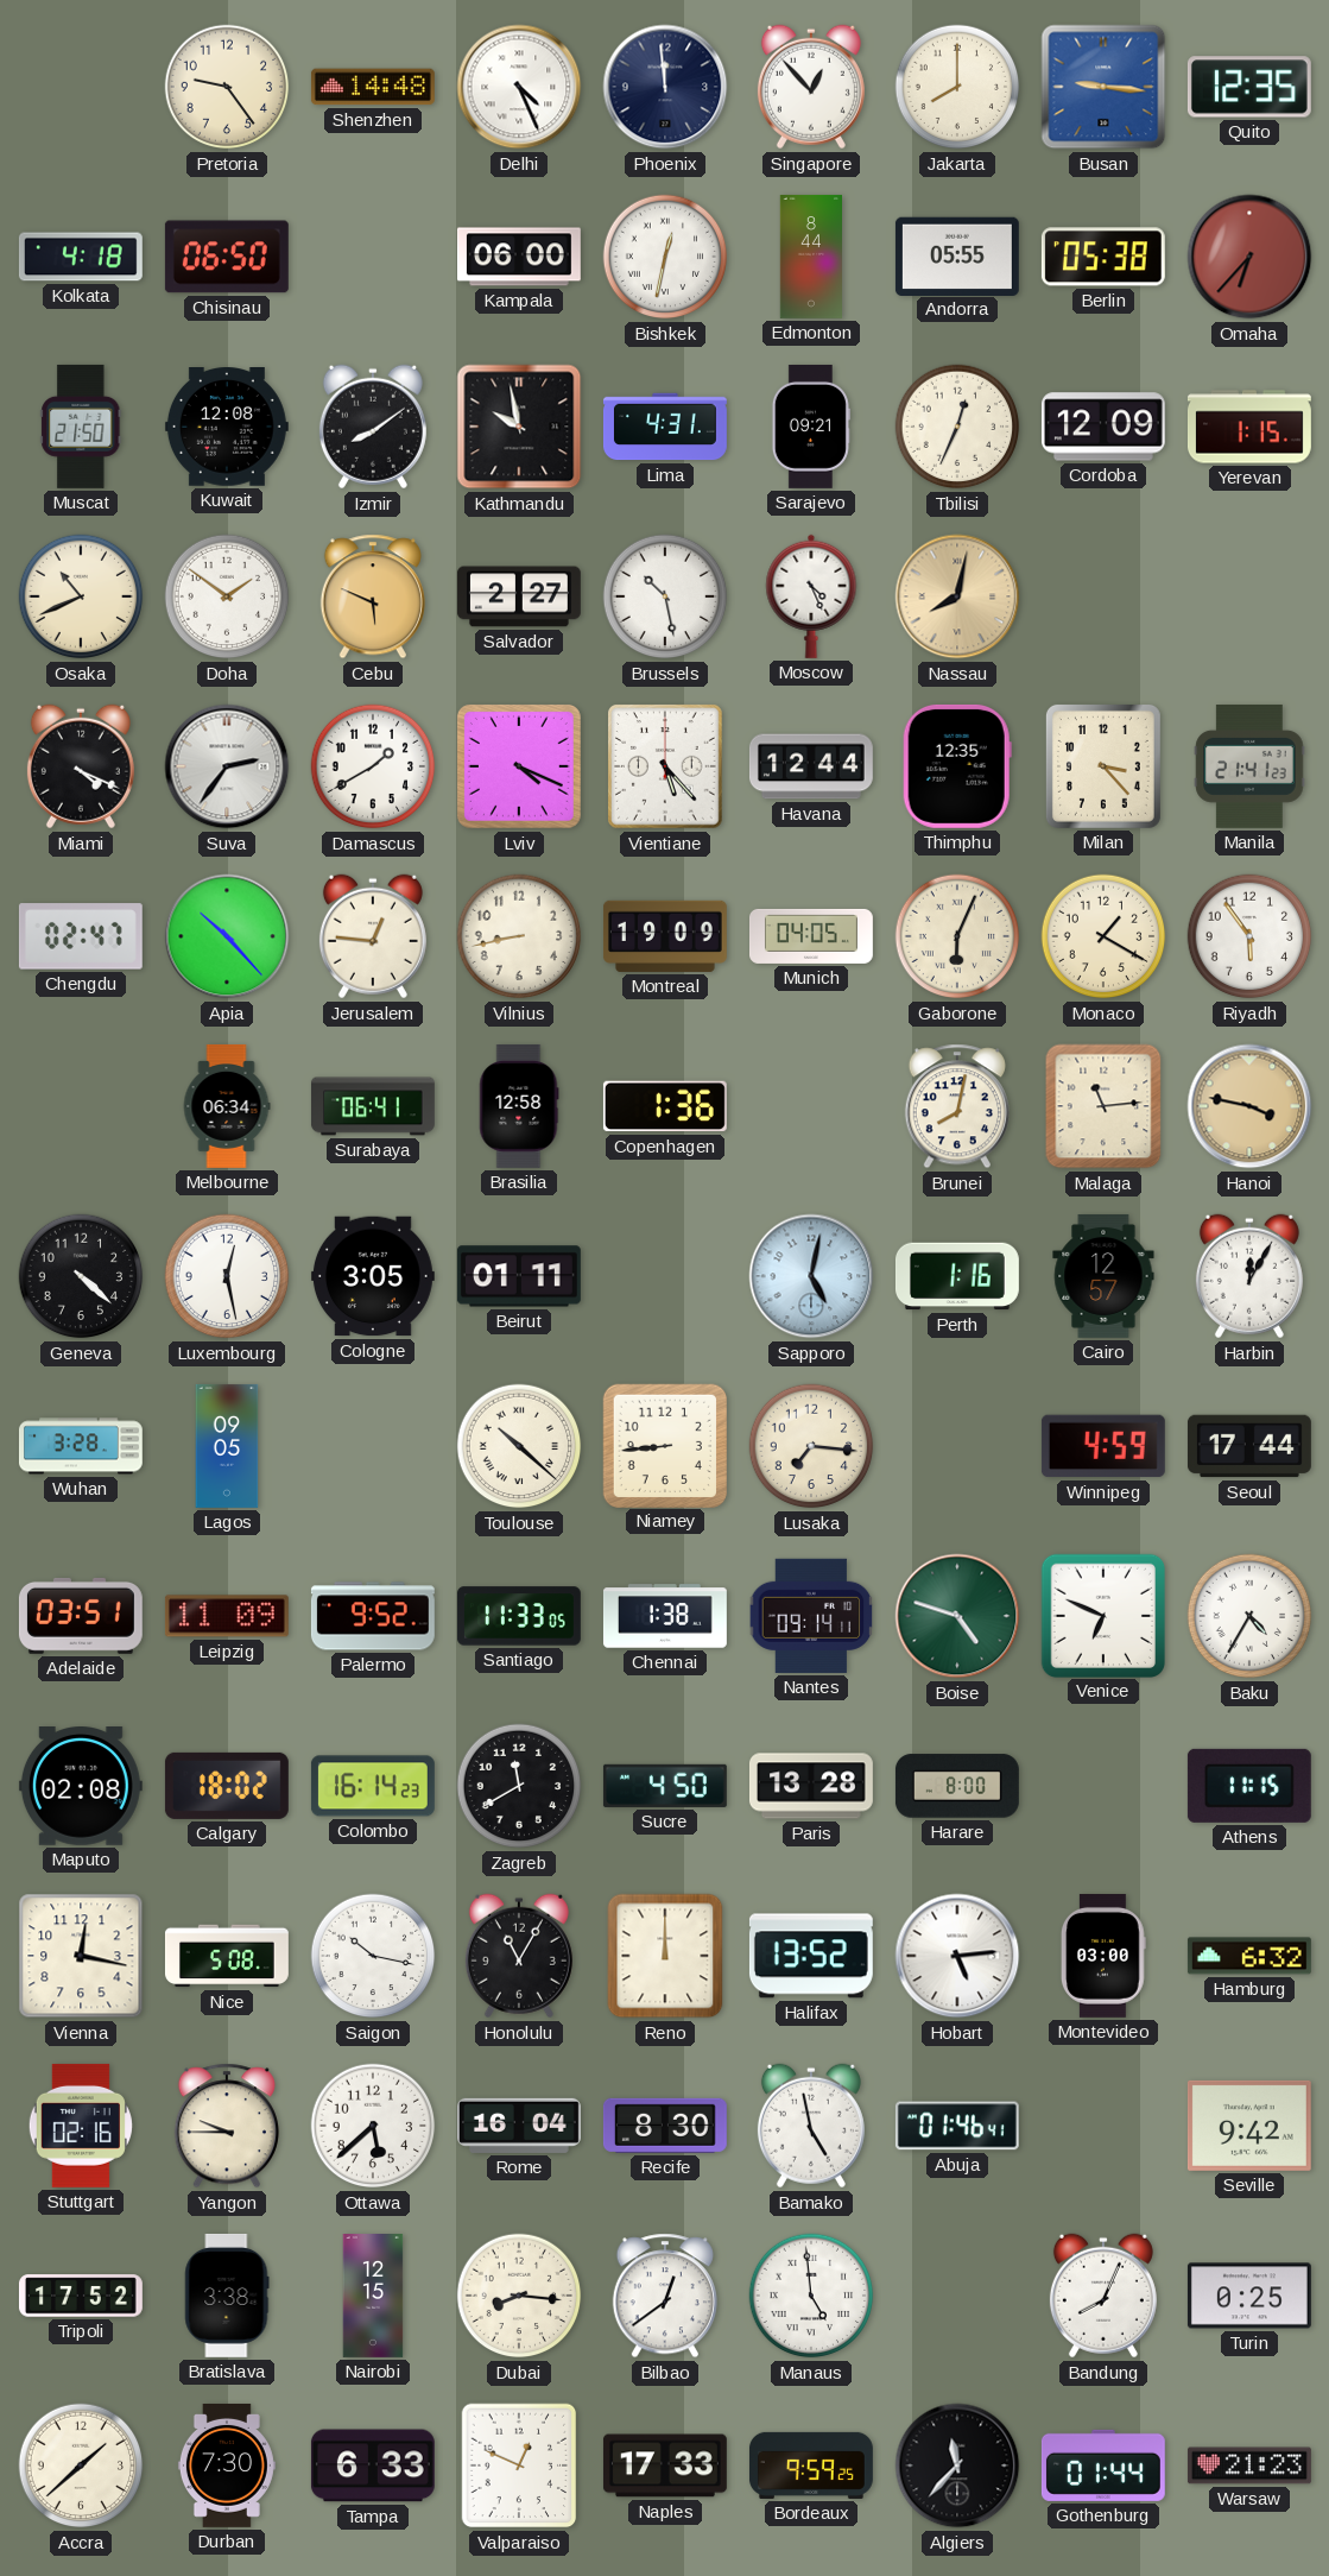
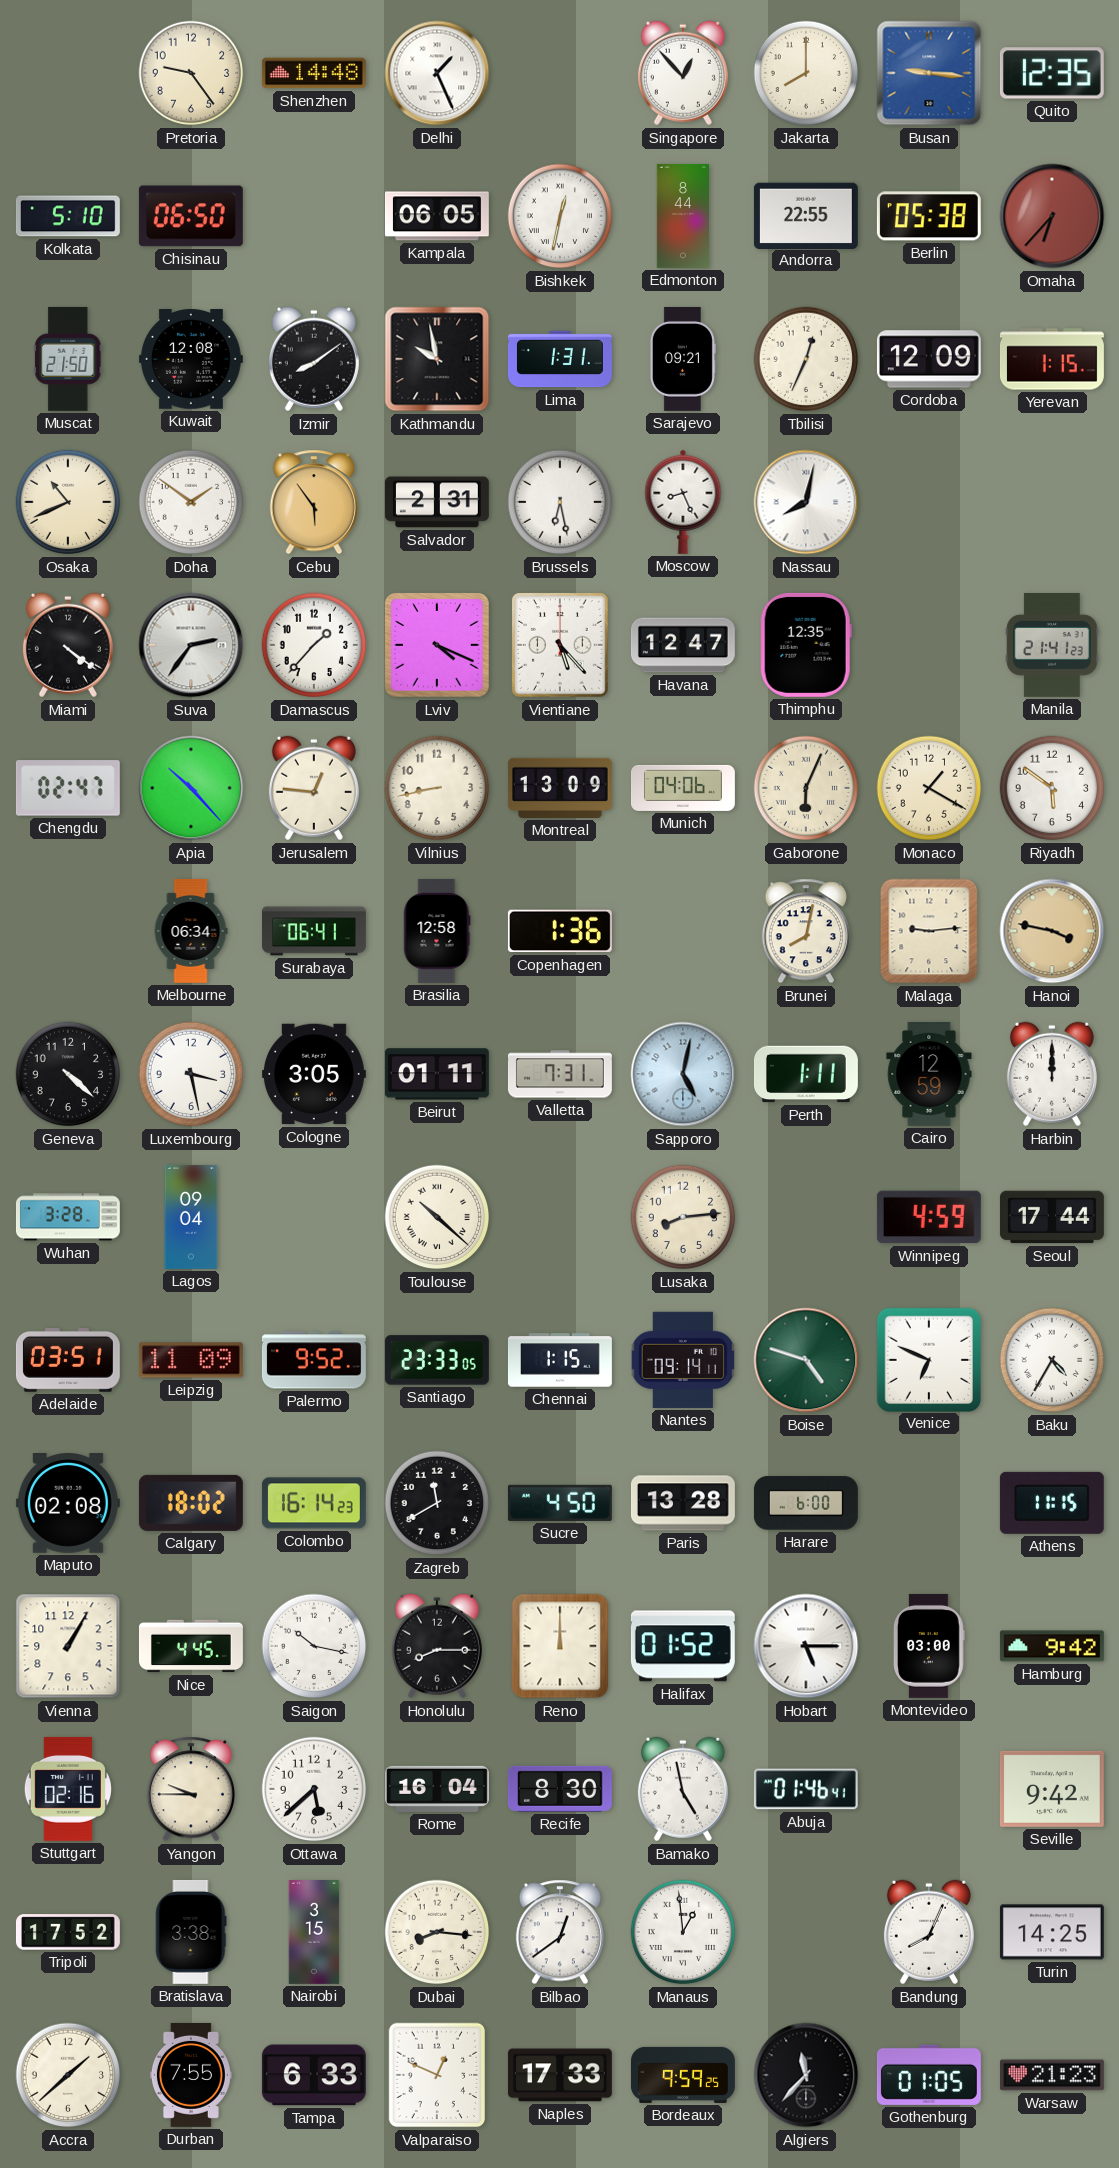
Delhi: 4:26 -> 1:26
Phoenix: 11:59 -> none
Kolkata: 4:18 -> 5:10
Kampala: 06:00 -> 06:05
Andorra: 05:55 -> 22:55
Lima: 4:31 -> 1:31
Cebu: 5:49 -> 5:54
Salvador: 2:27 -> 2:31
Brussels: 10:28 -> 6:28
Moscow: 4:26 -> 8:26
Nassau dial: champagne -> white
Miami: 4:19 -> 4:21
Damascus: 1:40 -> 1:37
Havana: 12:44 -> 12:47
Milan: 3:23 -> none
Montreal: 19:09 -> 13:09
Munich: 04:05 -> 04:06
Riyadh: 5:54 -> 5:51
Malaga: 11:14 -> 9:14
Luxembourg: 12:28 -> 3:28
Valletta: none -> 7:31
Perth: 1:16 -> 1:11
Cairo: 12:57 -> 12:59
Harbin: 12:05 -> 12:00
Lagos: 09:05 -> 09:04
Niamey: 8:44 -> none
Lusaka: 7:16 -> 8:14
Santiago: 11:33 -> 23:33
Chennai: 1:38 -> 1:15
Harare: 8:00 -> 6:00
Vienna: 12:17 -> 1:05
Nice: 5:08 -> 4:45
Honolulu: 11:05 -> 8:15
Halifax: 13:52 -> 01:52
Hobart: 5:14 -> 5:15
Hamburg: 6:32 -> 9:42
Nairobi: 12:15 -> 3:15
Manaus: 4:59 -> 12:59
Turin: 0:25 -> 14:25
Durban: 7:30 -> 7:55
Gothenburg: 01:44 -> 01:05
